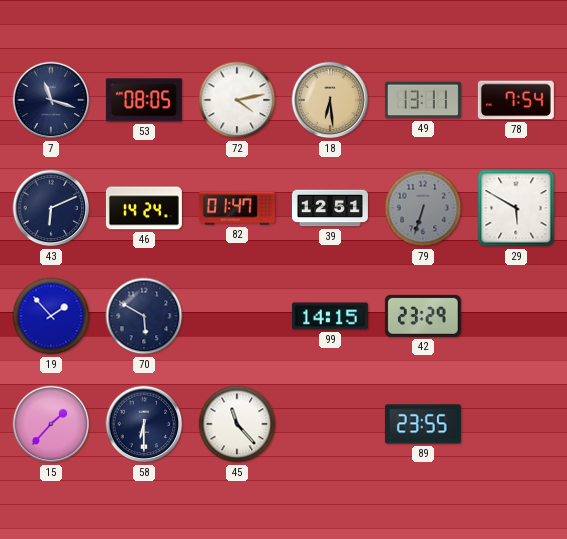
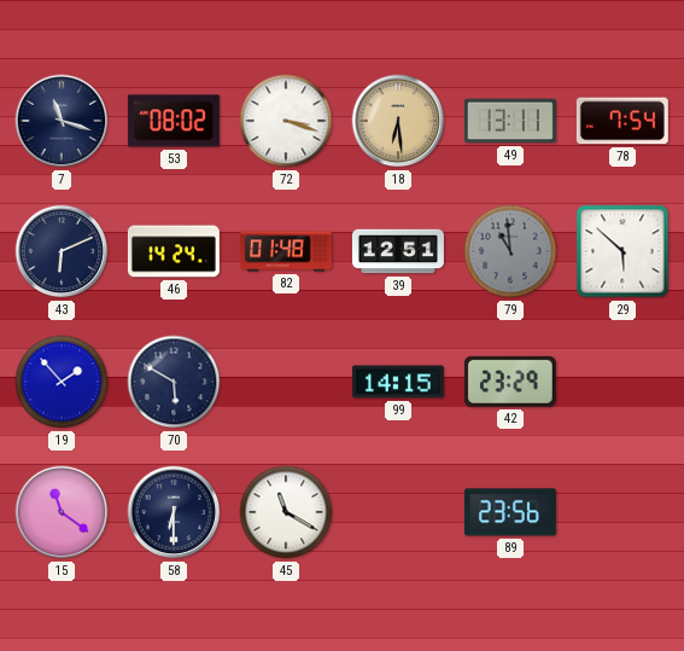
53: 08:05 -> 08:02
72: 4:13 -> 3:18
82: 01:47 -> 01:48
79: 6:33 -> 10:59
29: 5:50 -> 5:52
15: 1:37 -> 11:21
45: 11:23 -> 11:20
89: 23:55 -> 23:56
